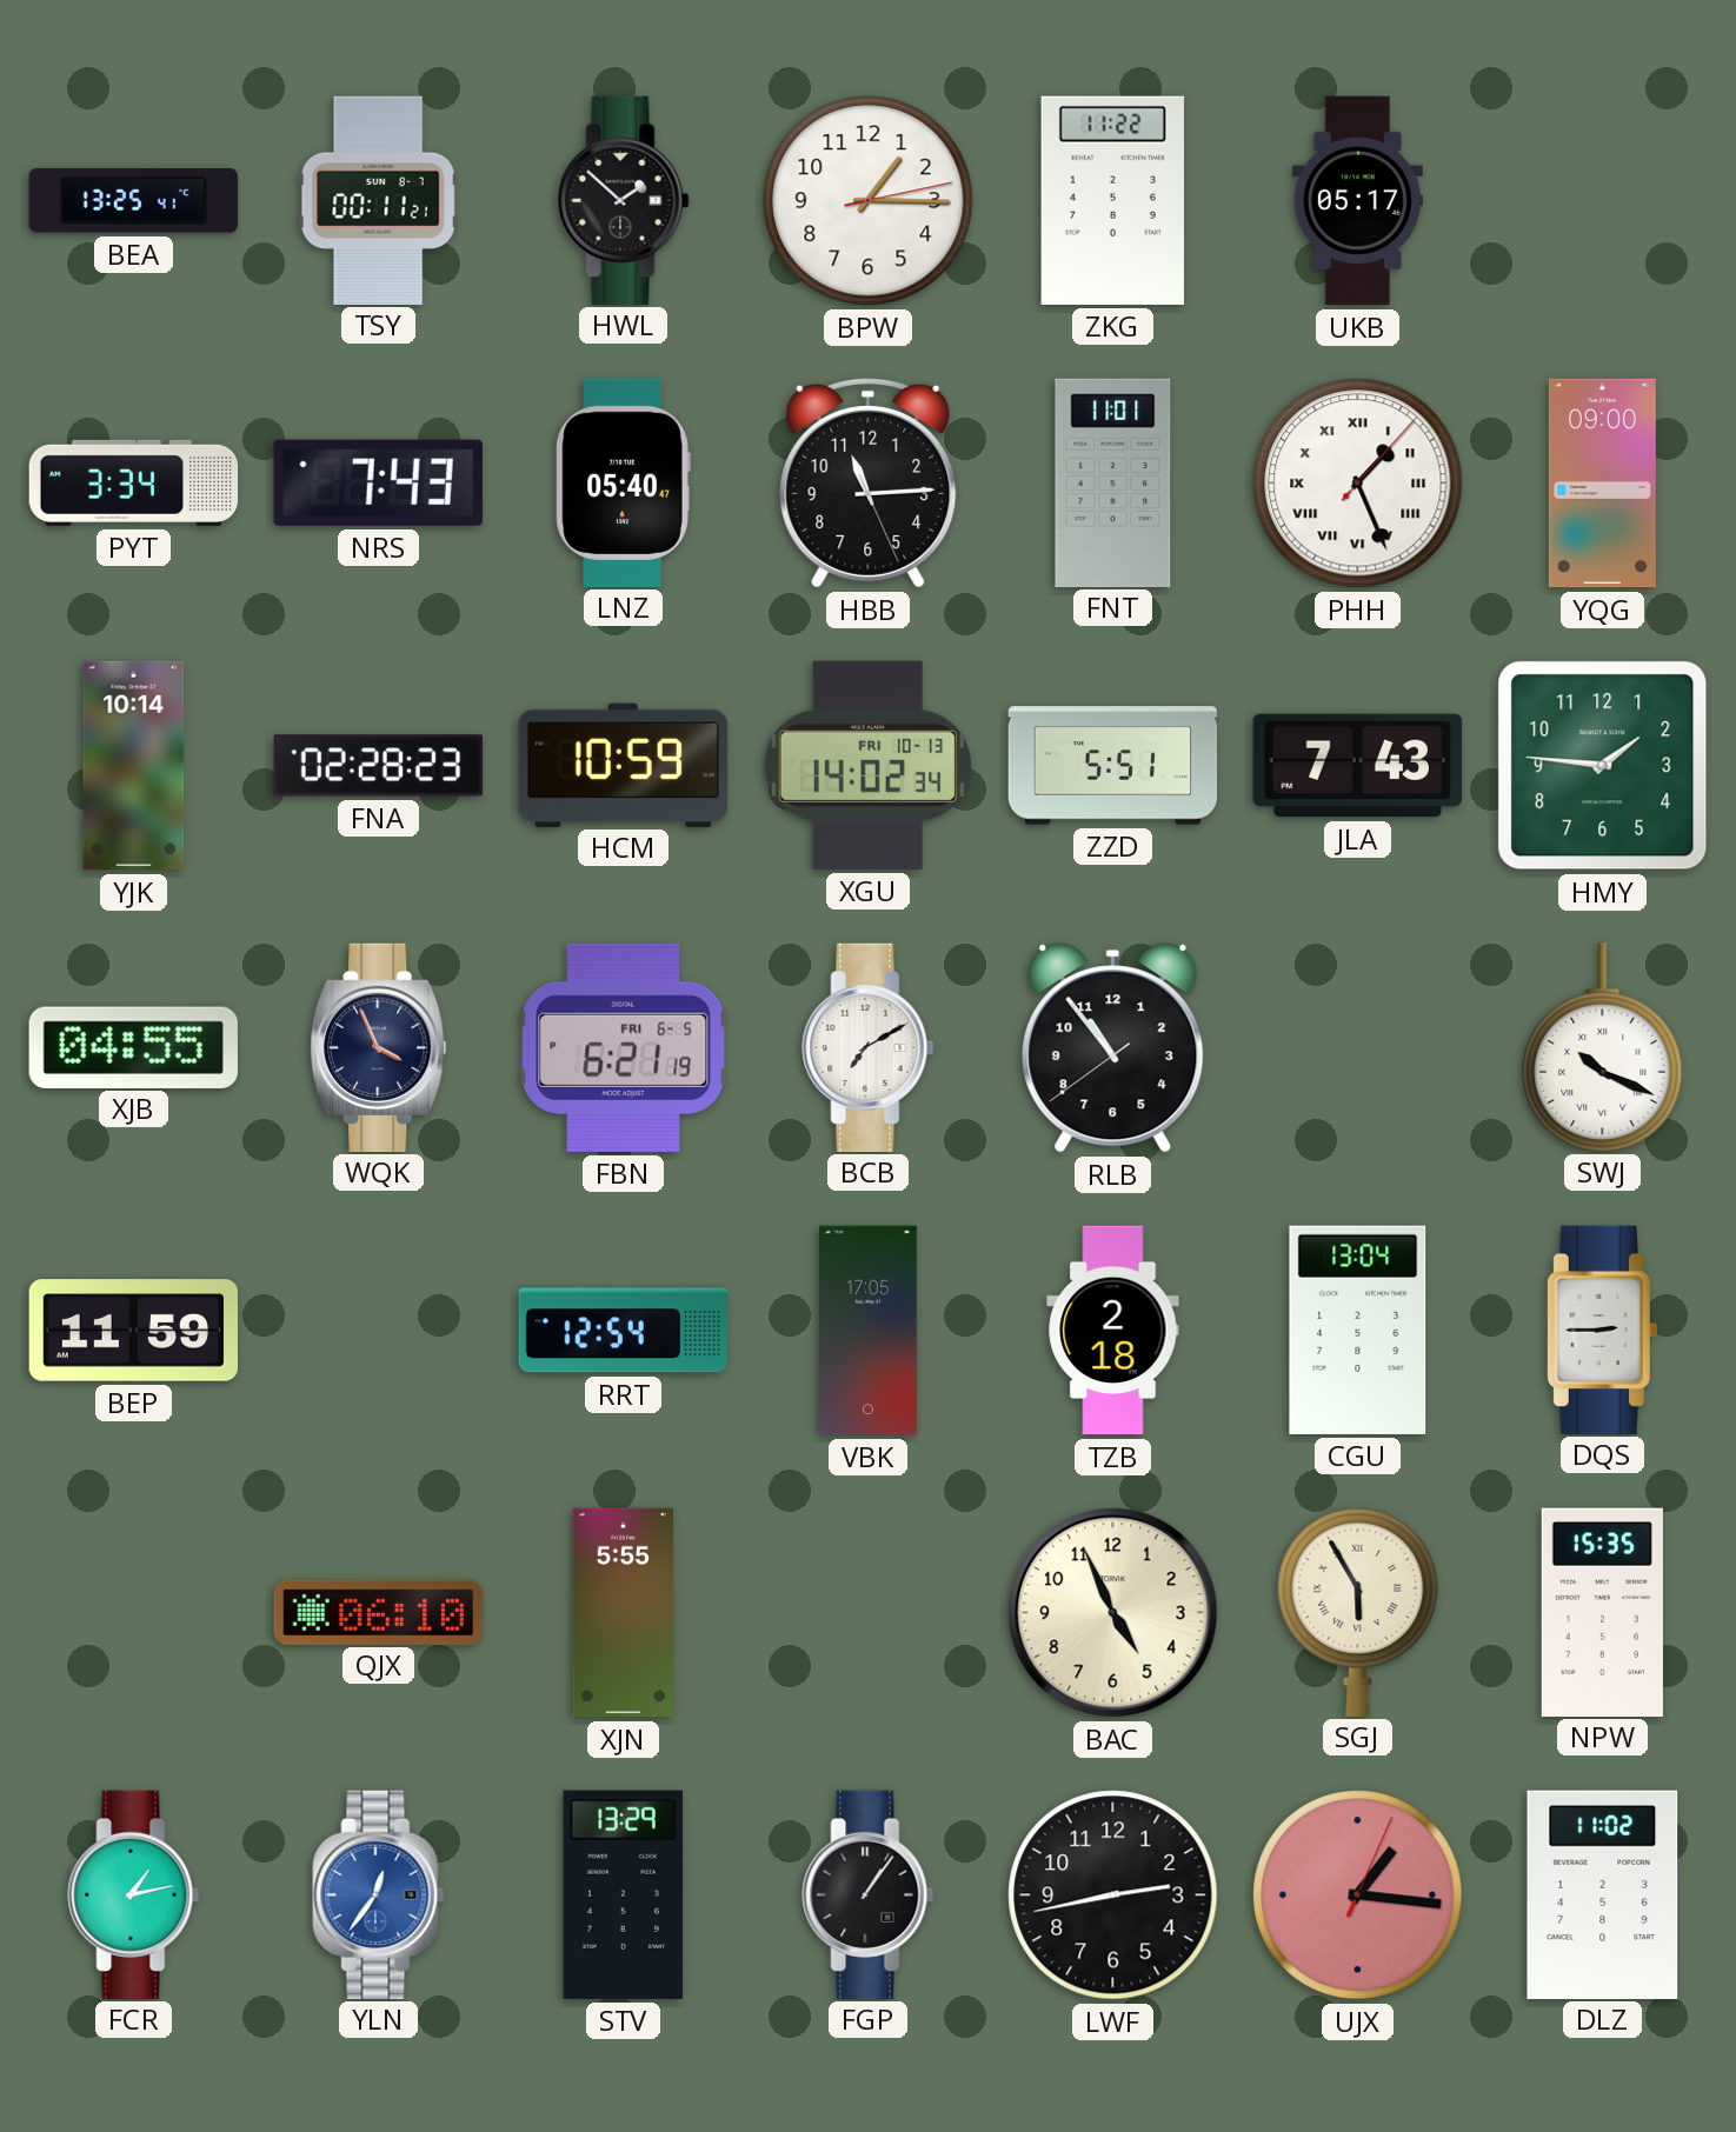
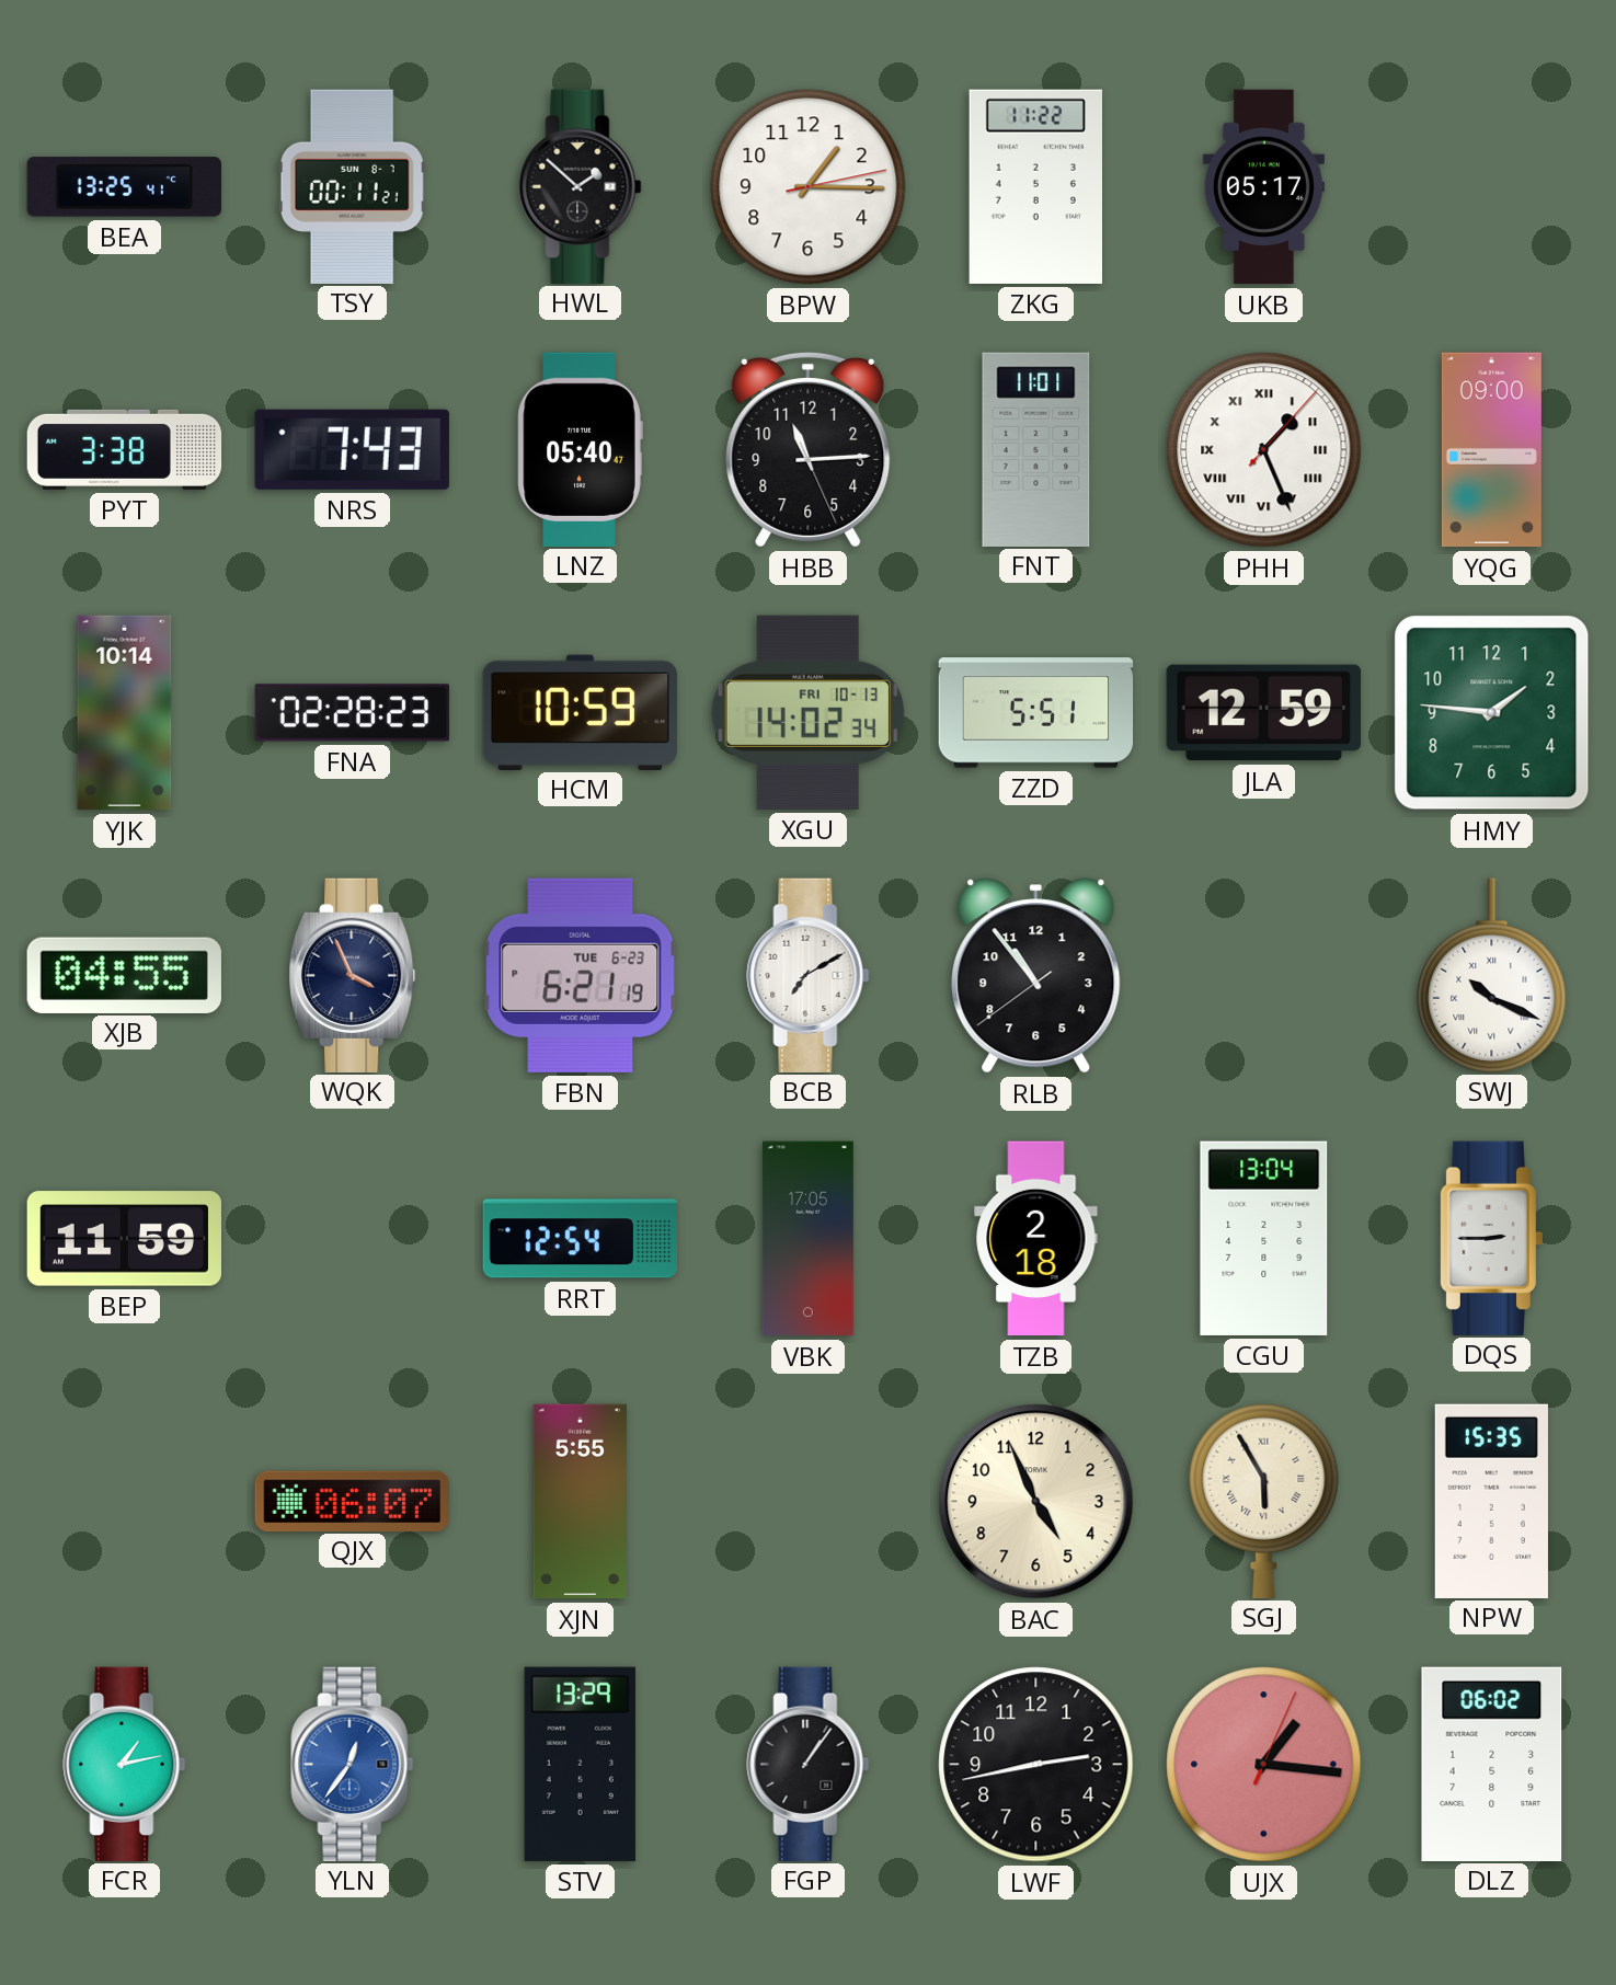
PYT: 3:34 -> 3:38
JLA: 7:43 -> 12:59
FBN date: FRI 6-5 -> TUE 6-23
QJX: 06:10 -> 06:07
DLZ: 11:02 -> 06:02
